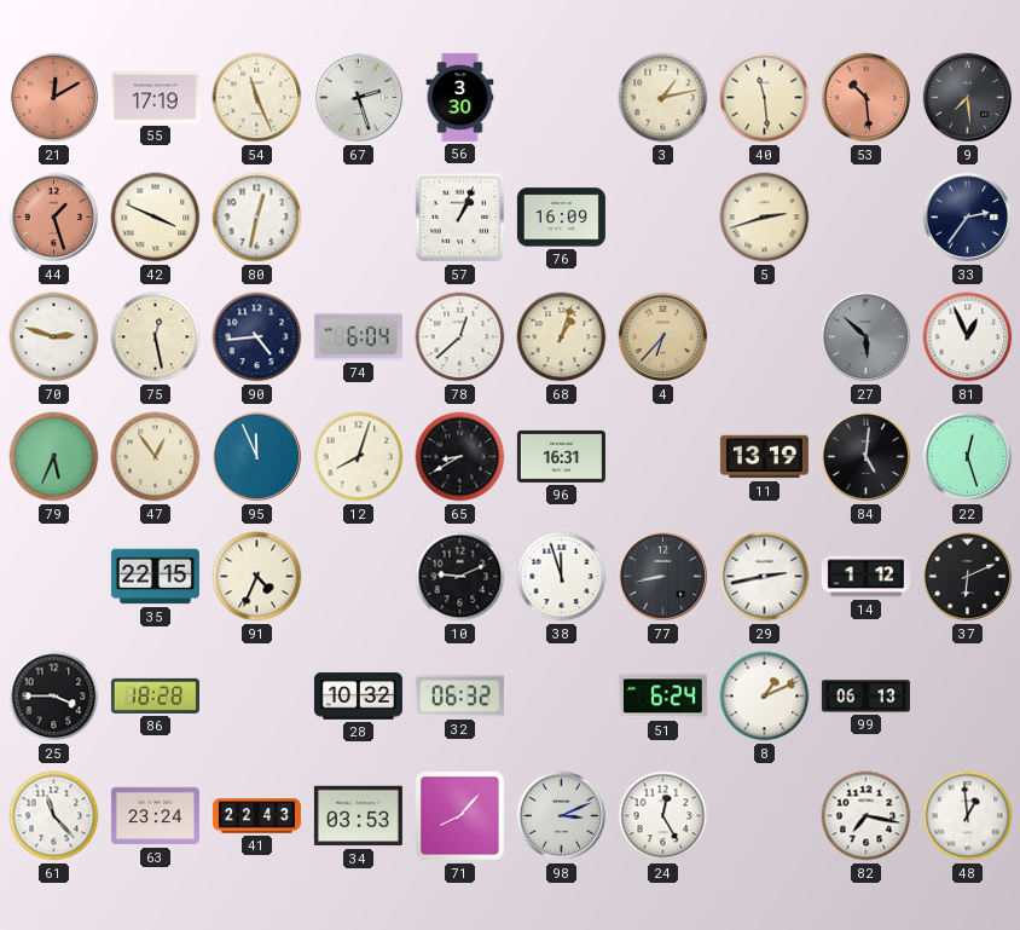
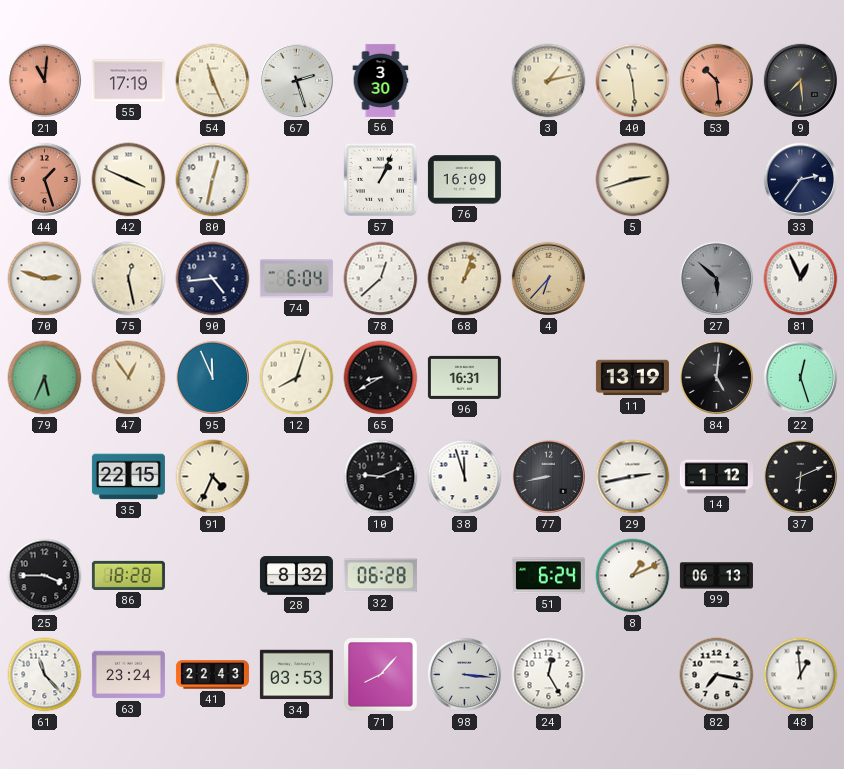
21: 12:10 -> 11:01
28: 10:32 -> 8:32
32: 06:32 -> 06:28
98: 3:11 -> 3:16
